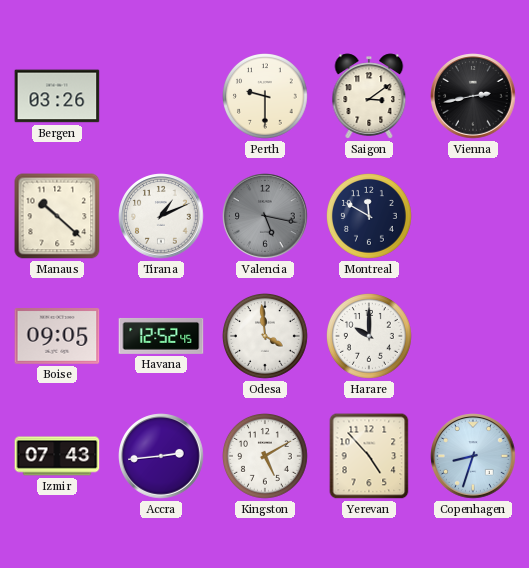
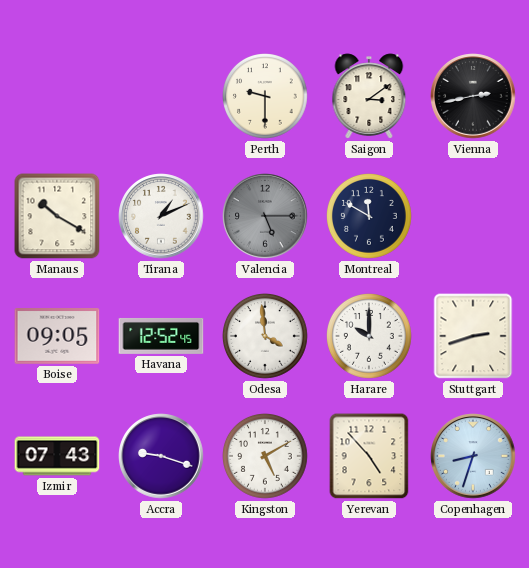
Bergen: 03:26 -> none
Manaus: 10:22 -> 10:20
Valencia: 5:17 -> 5:15
Stuttgart: none -> 2:42
Accra: 2:44 -> 9:18
